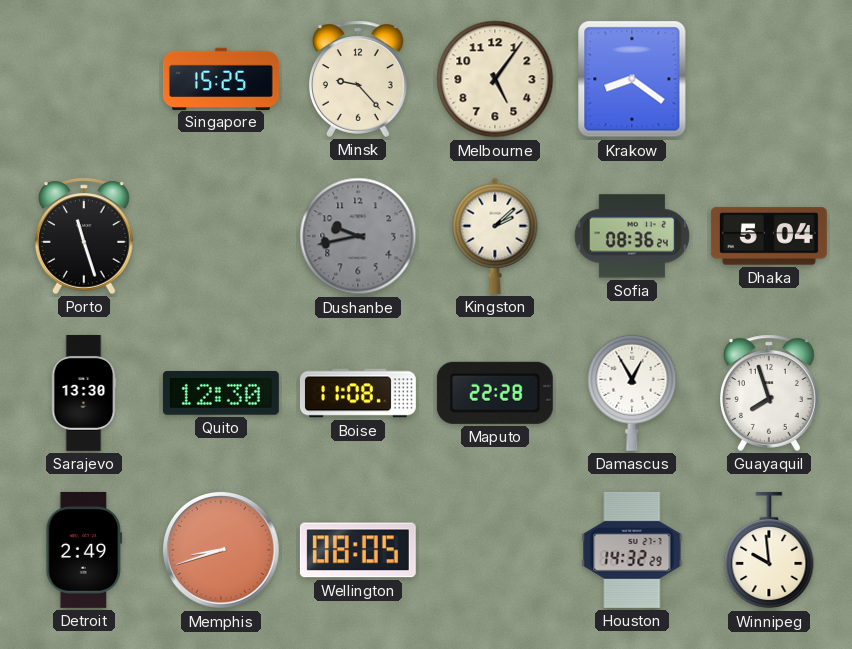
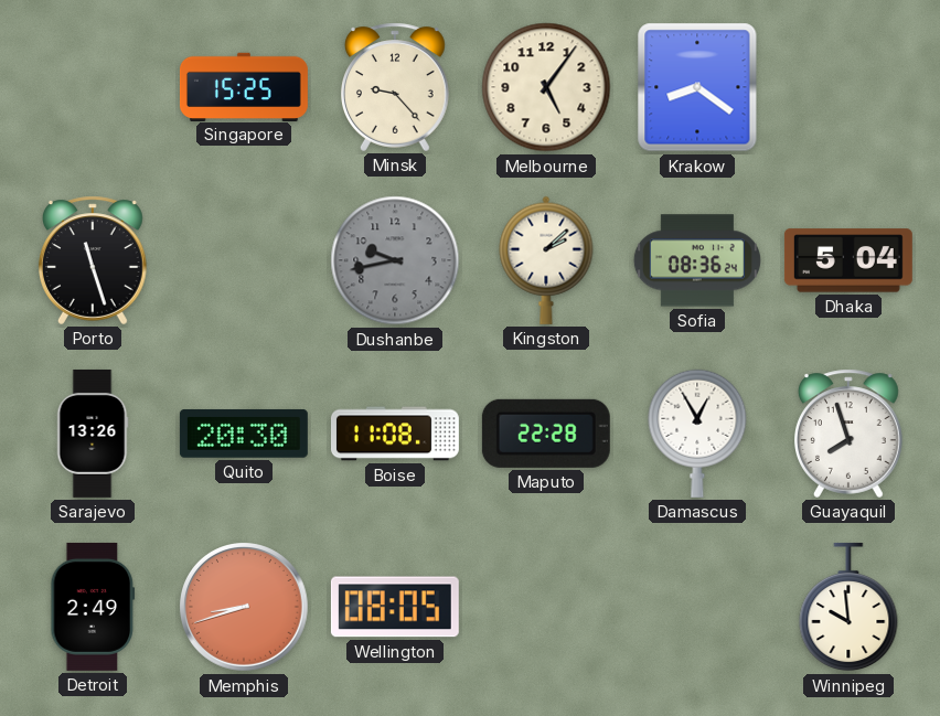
Sarajevo: 13:30 -> 13:26
Quito: 12:30 -> 20:30
Houston: 14:32 -> none
